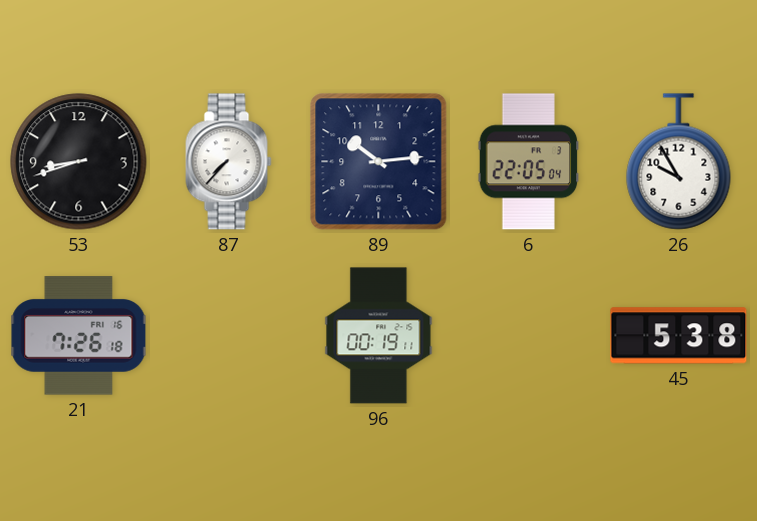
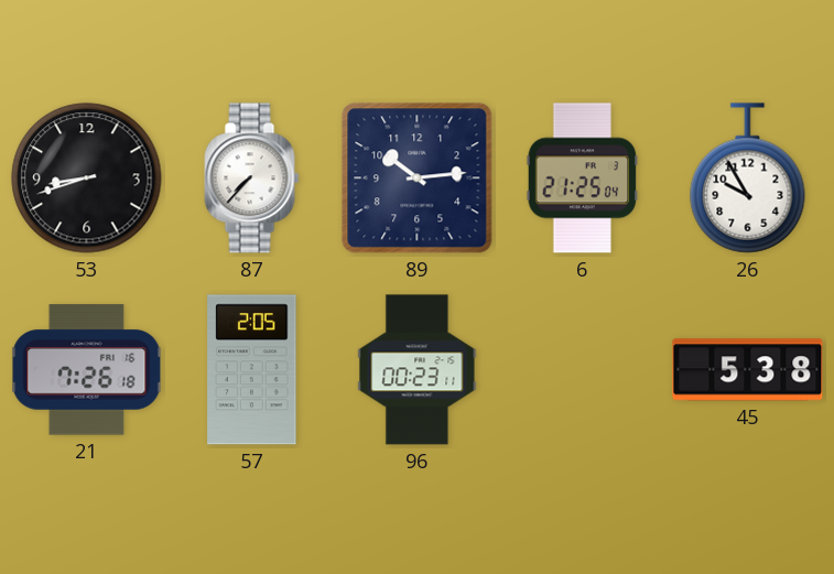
6: 22:05 -> 21:25
57: none -> 2:05
96: 00:19 -> 00:23
